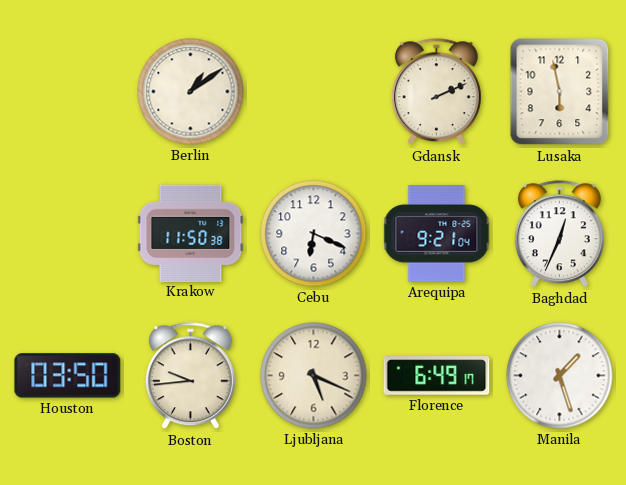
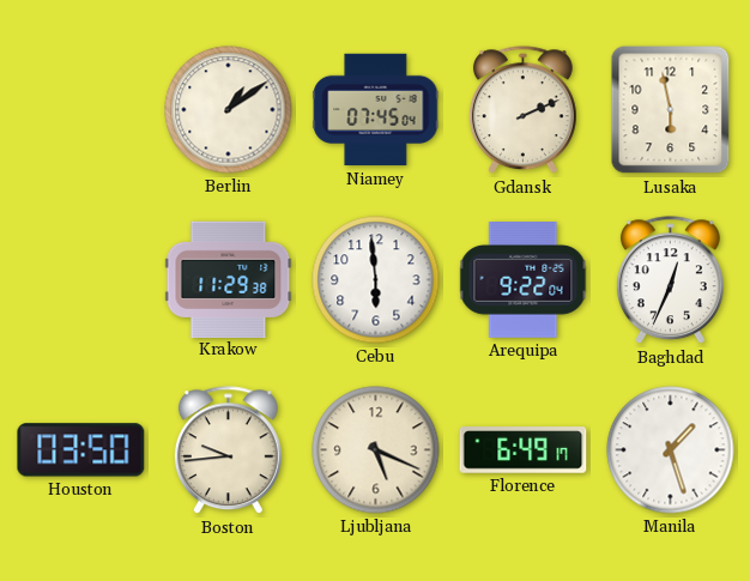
Niamey: none -> 07:45
Krakow: 11:50 -> 11:29
Cebu: 6:19 -> 5:59
Arequipa: 9:21 -> 9:22
